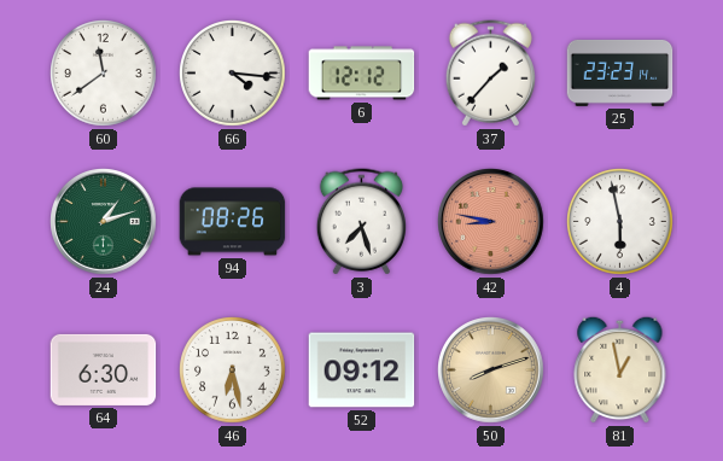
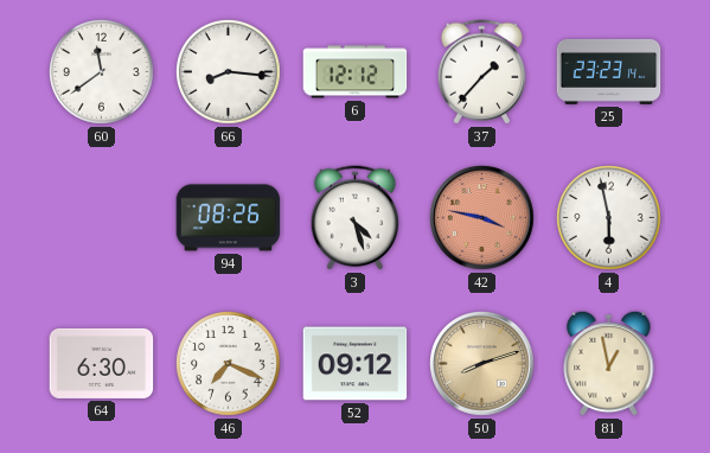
66: 4:16 -> 8:16
24: 1:12 -> none
3: 7:27 -> 4:27
42: 8:47 -> 3:47
46: 6:28 -> 7:19
